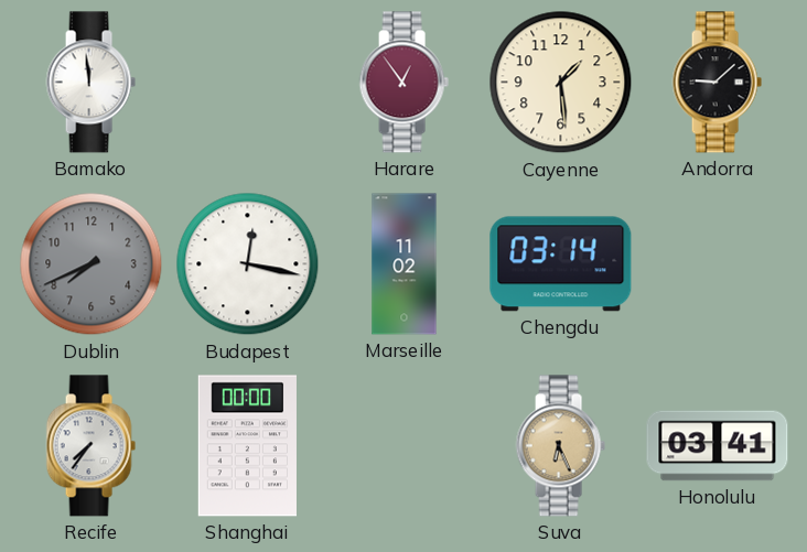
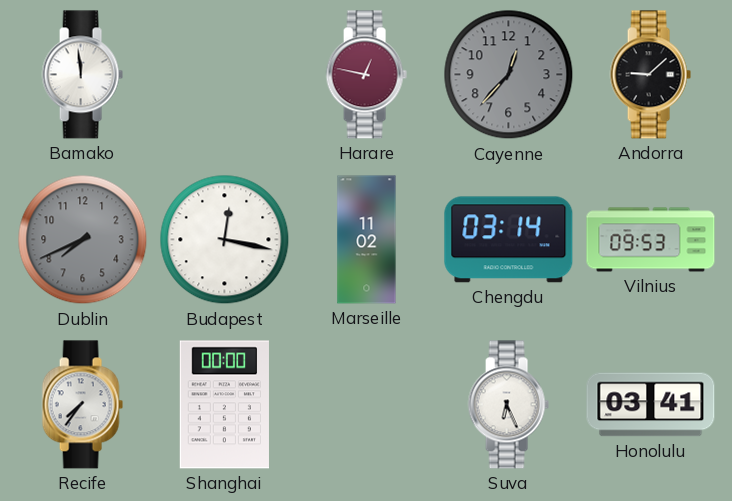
Harare: 12:54 -> 12:47
Cayenne: 1:29 -> 12:37
Cayenne dial: cream -> grey
Vilnius: none -> 09:53
Suva dial: champagne -> white
